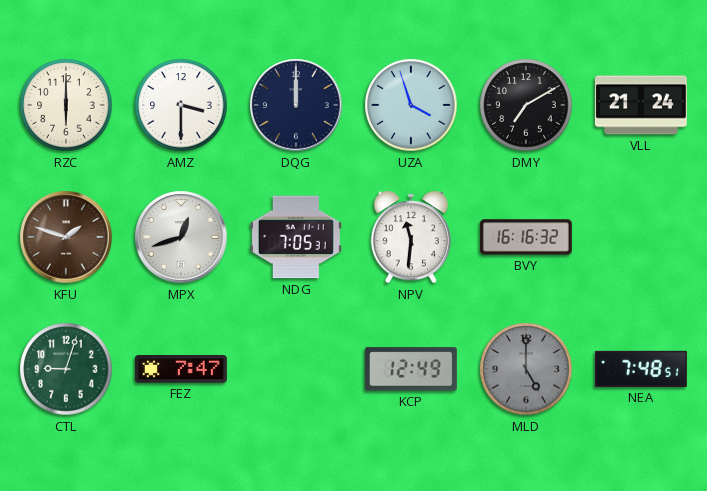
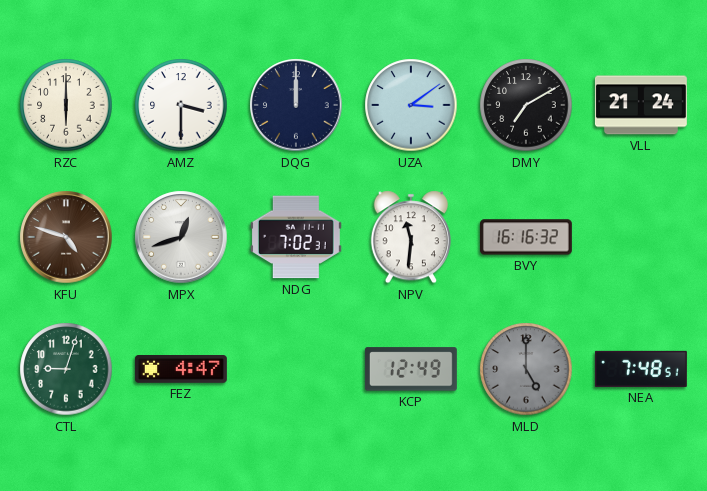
UZA: 3:57 -> 3:09
KFU: 1:48 -> 4:48
NDG: 7:05 -> 7:02
FEZ: 7:47 -> 4:47
